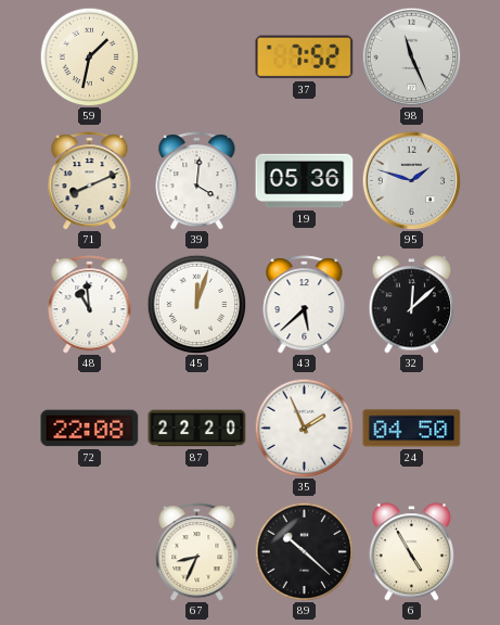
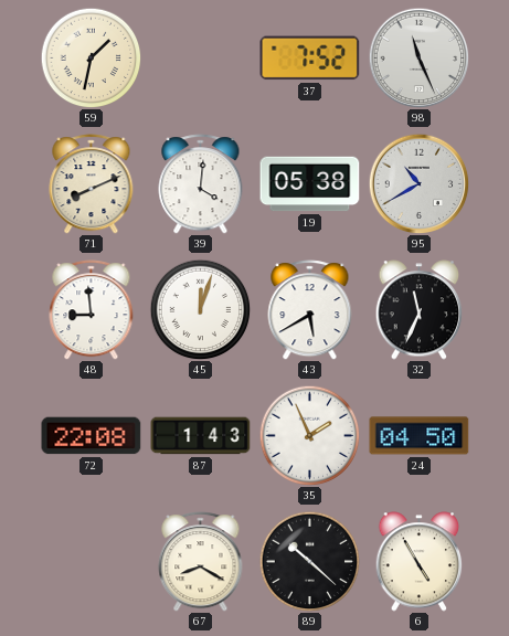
19: 05:36 -> 05:38
95: 1:48 -> 10:40
48: 10:59 -> 8:59
43: 5:38 -> 5:40
32: 12:08 -> 11:34
87: 22:20 -> 1:43
67: 8:34 -> 8:20
